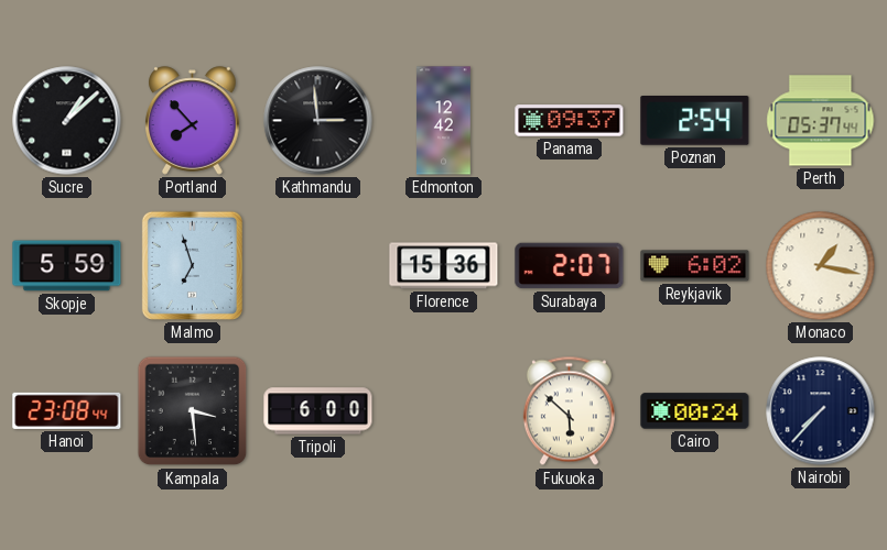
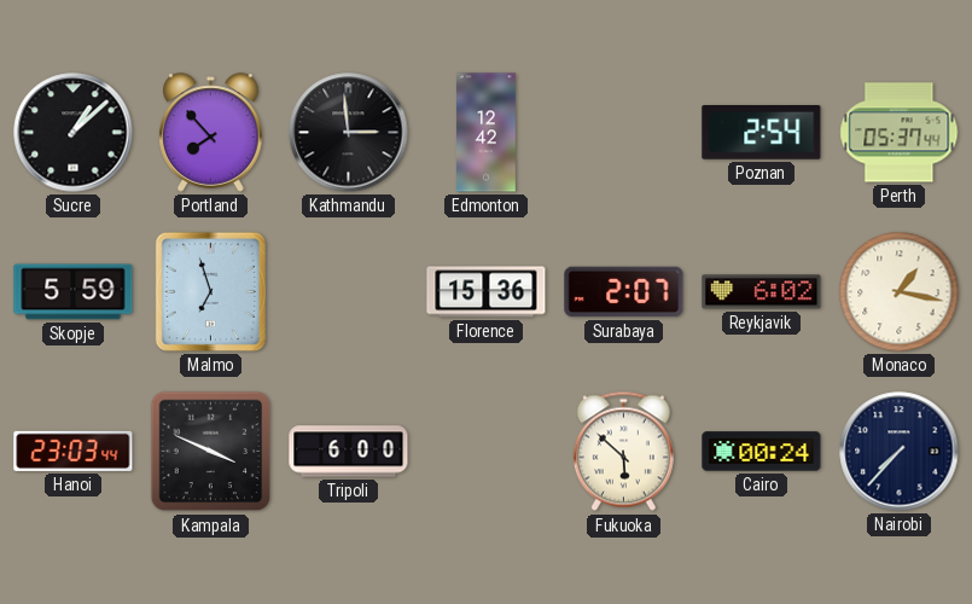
Panama: 09:37 -> none
Hanoi: 23:08 -> 23:03
Kampala: 3:29 -> 3:49
